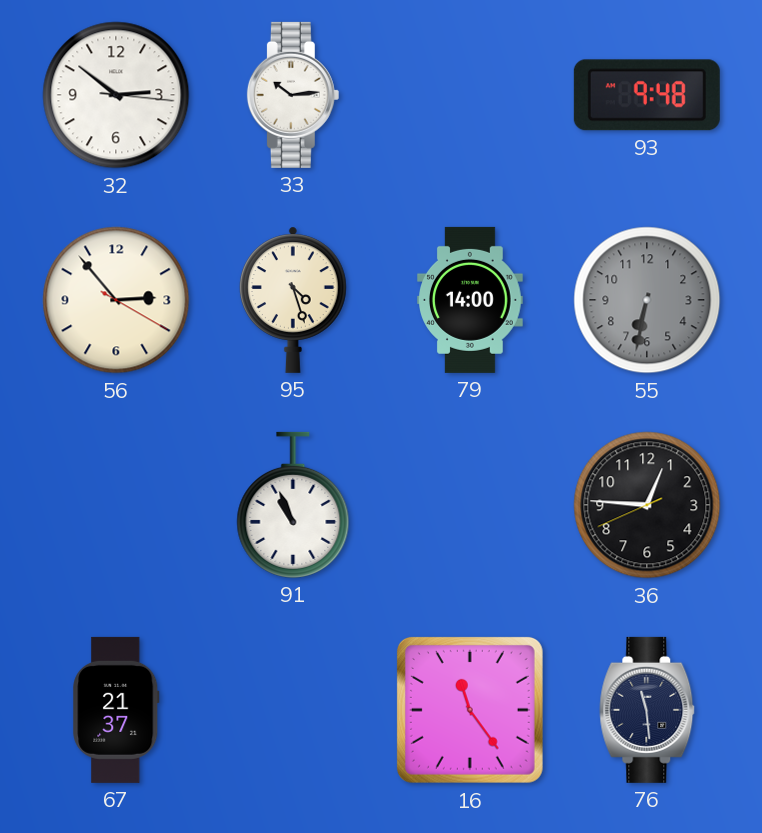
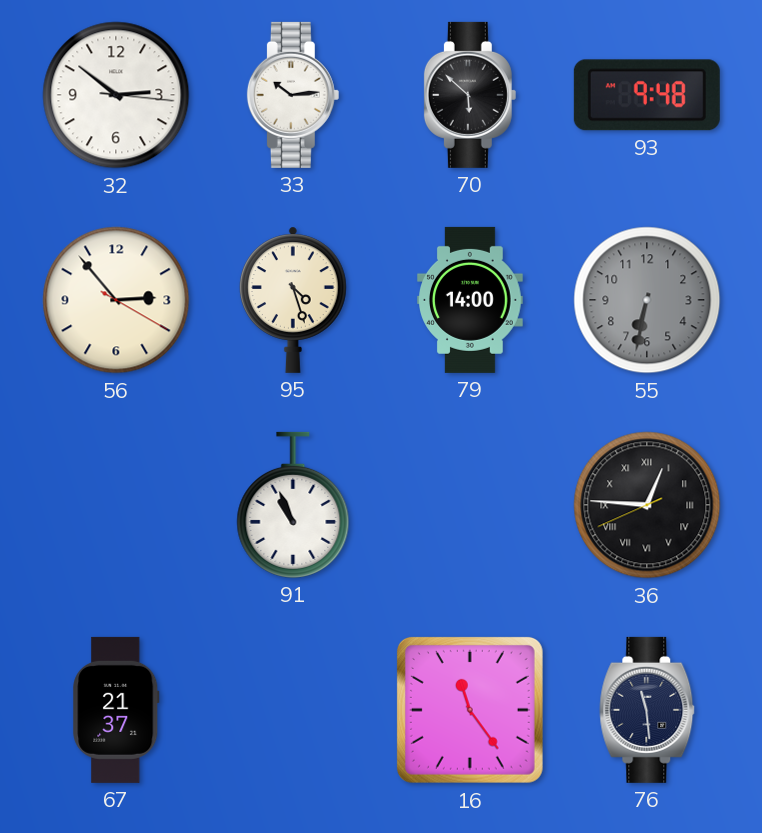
70: none -> 5:52
36 numerals: Arabic -> Roman
